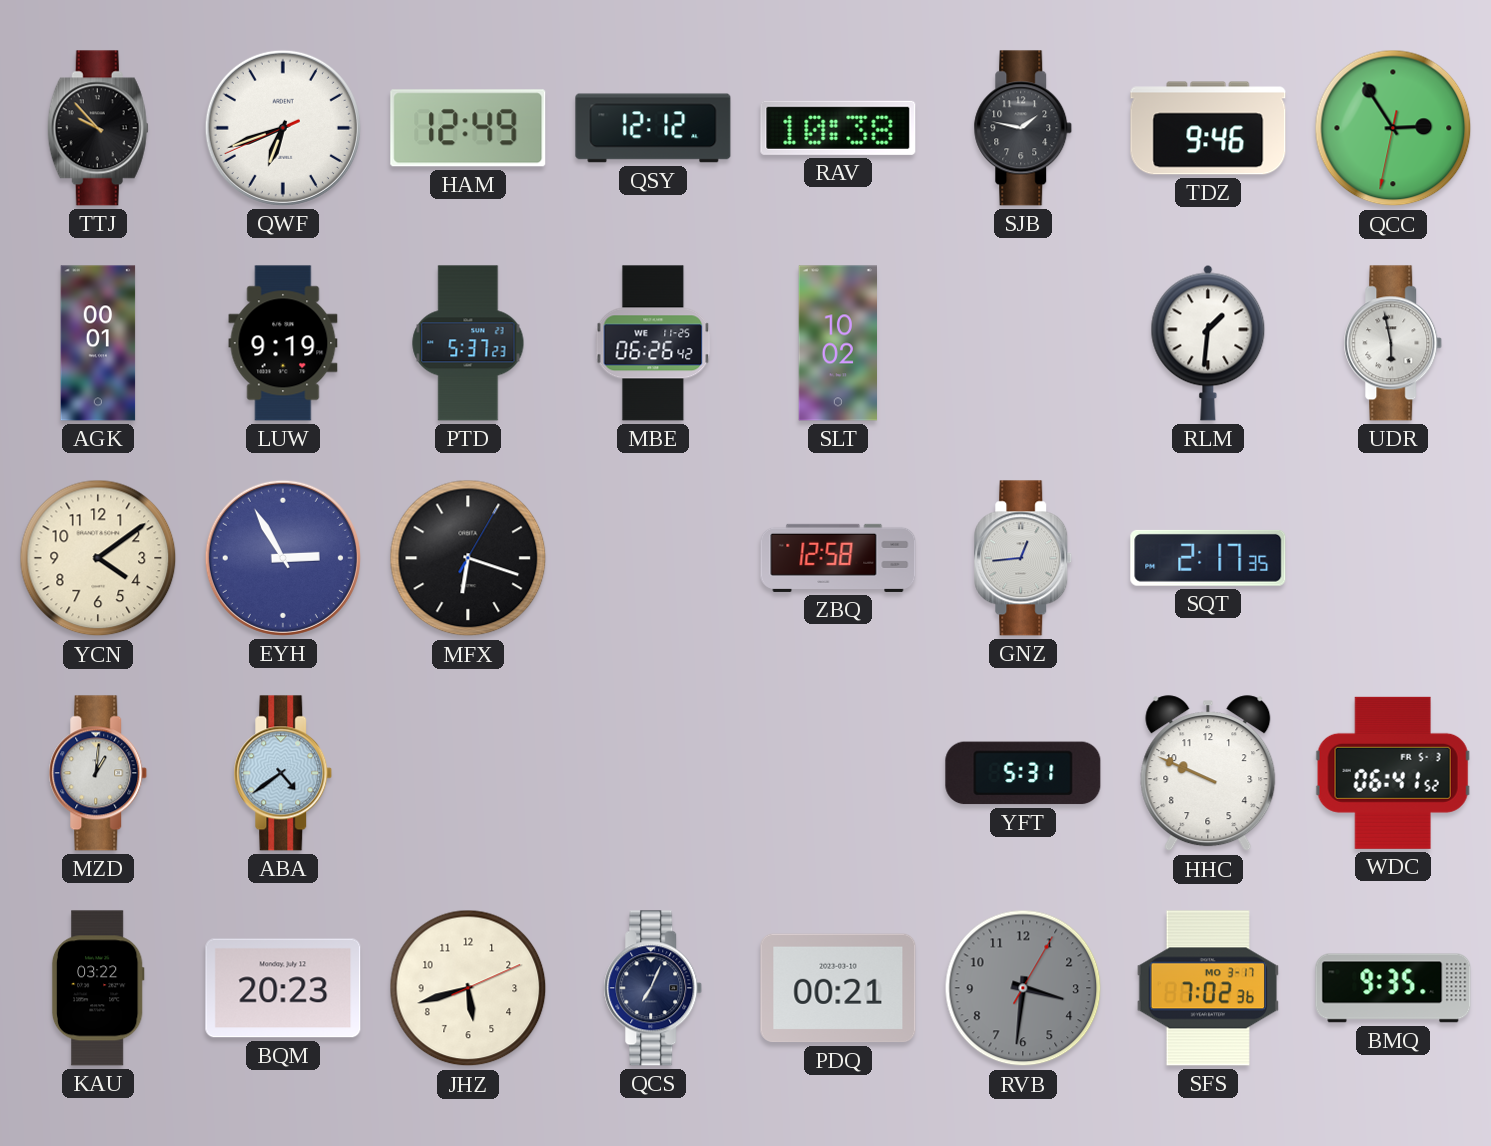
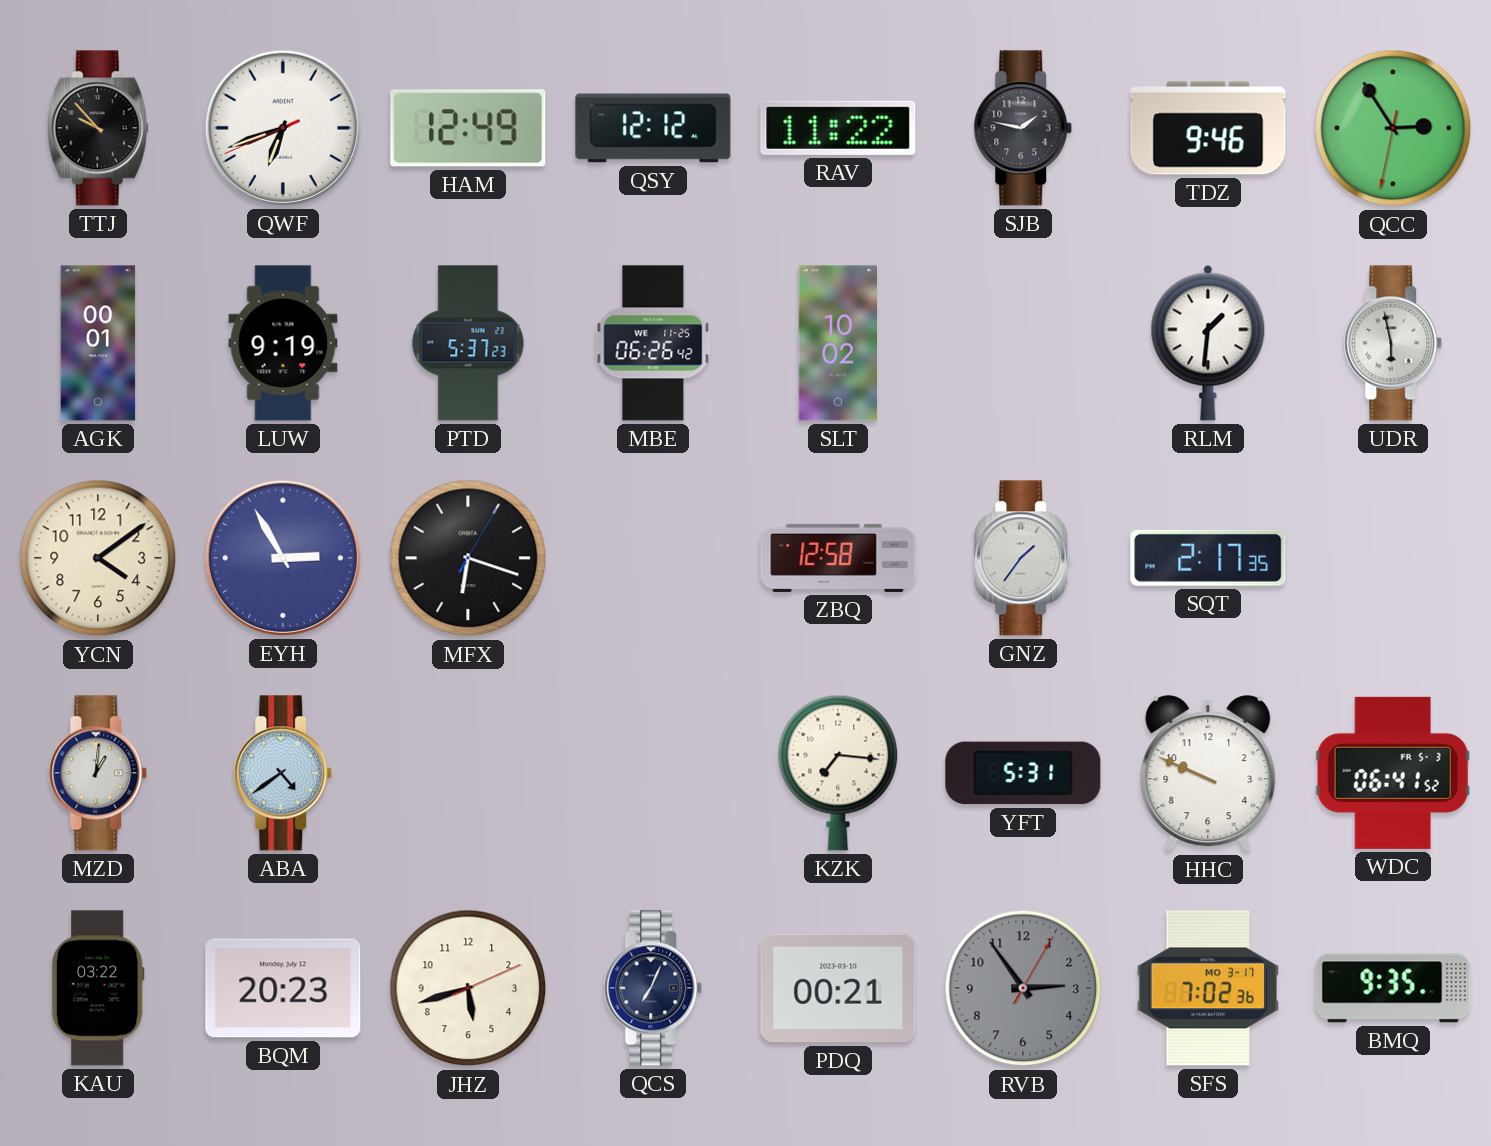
RAV: 10:38 -> 11:22
GNZ: 12:44 -> 1:36
KZK: none -> 7:16
RVB: 3:31 -> 2:54
